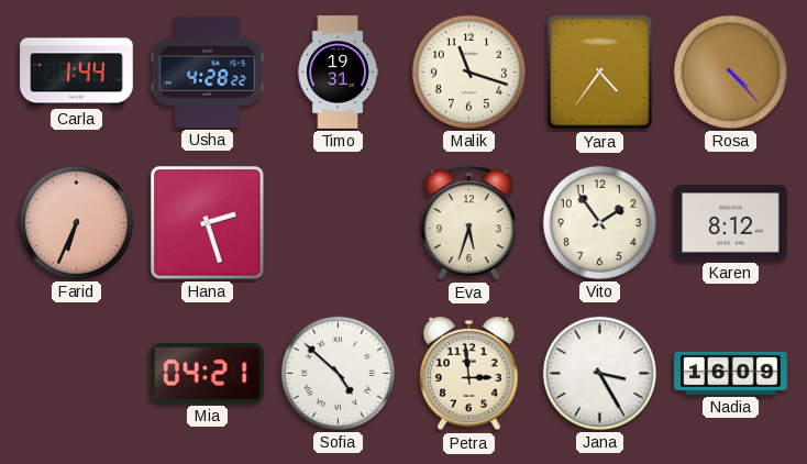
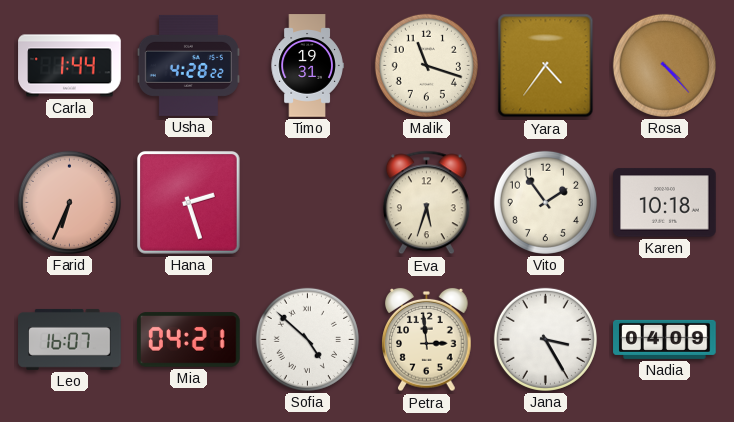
Karen: 8:12 -> 10:18
Leo: none -> 16:07
Nadia: 16:09 -> 04:09
